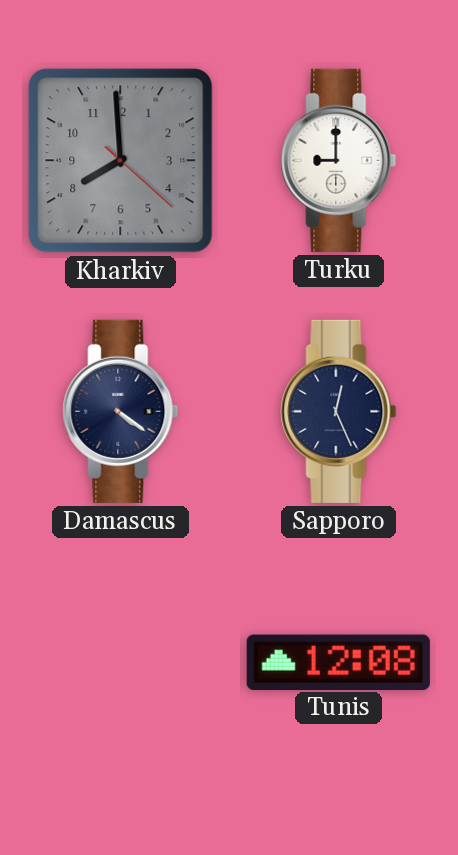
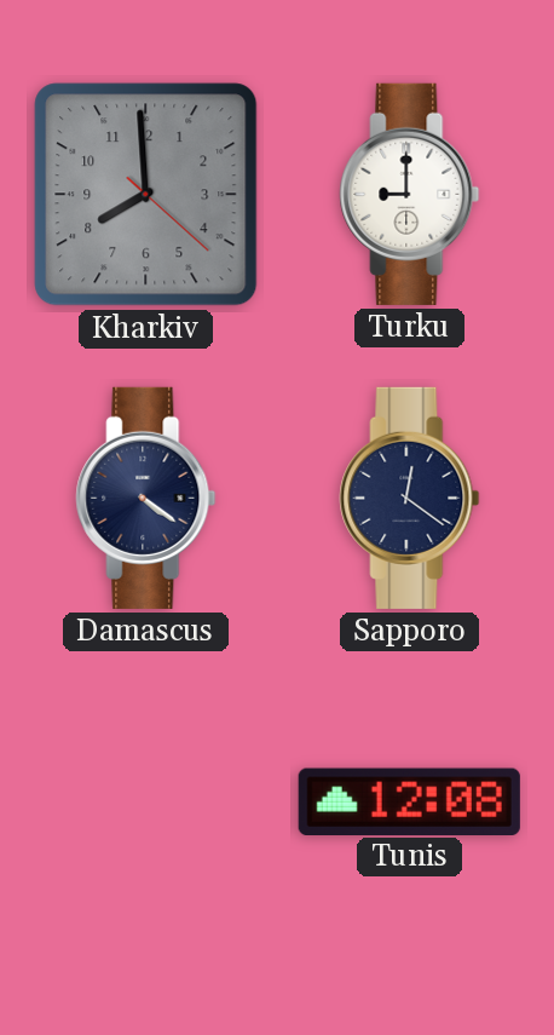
Sapporo: 12:26 -> 12:21
